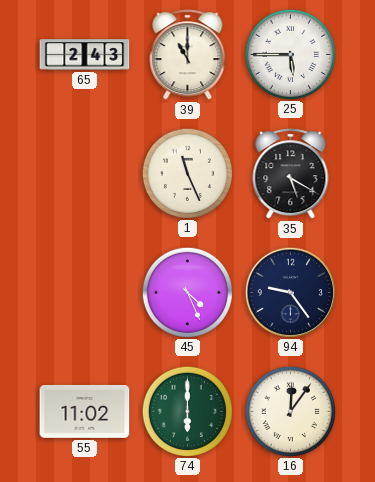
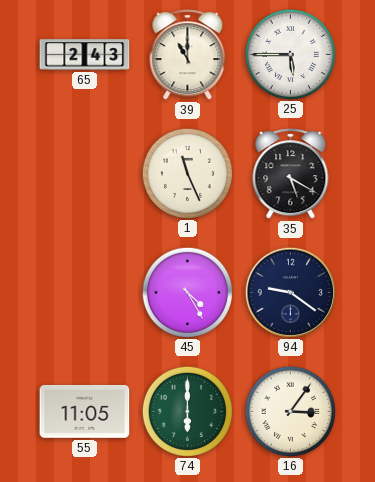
45: 4:26 -> 4:25
94: 9:24 -> 9:21
55: 11:02 -> 11:05
16: 12:06 -> 3:06
